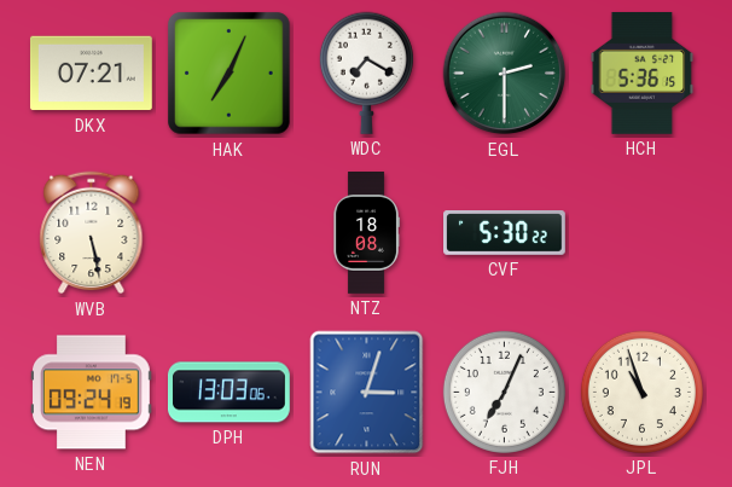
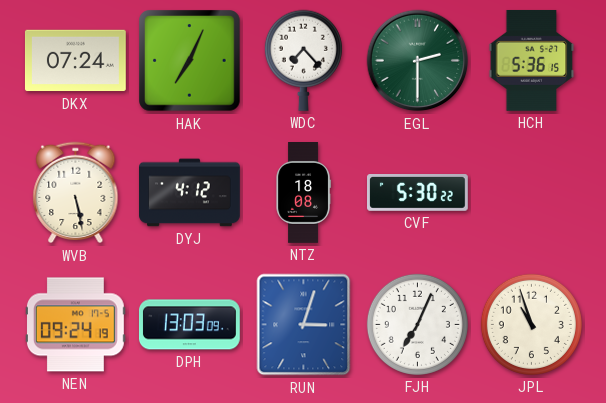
DKX: 07:21 -> 07:24
WDC: 7:20 -> 7:23
DYJ: none -> 4:12
DPH: 13:03:06 -> 13:03:09
